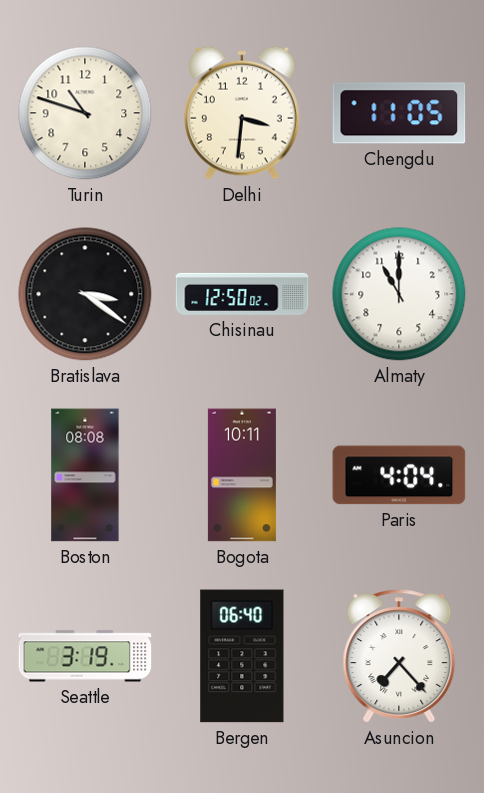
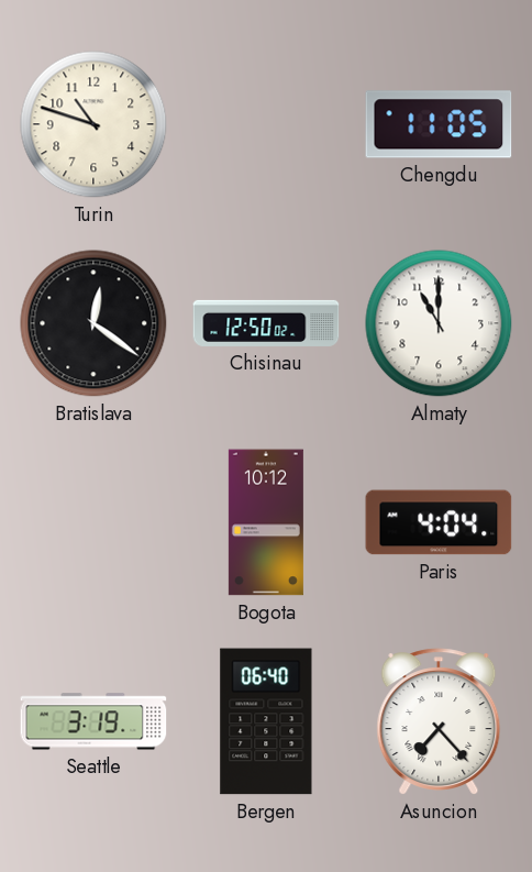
Delhi: 3:31 -> none
Bratislava: 3:21 -> 12:21
Boston: 08:08 -> none
Bogota: 10:11 -> 10:12
